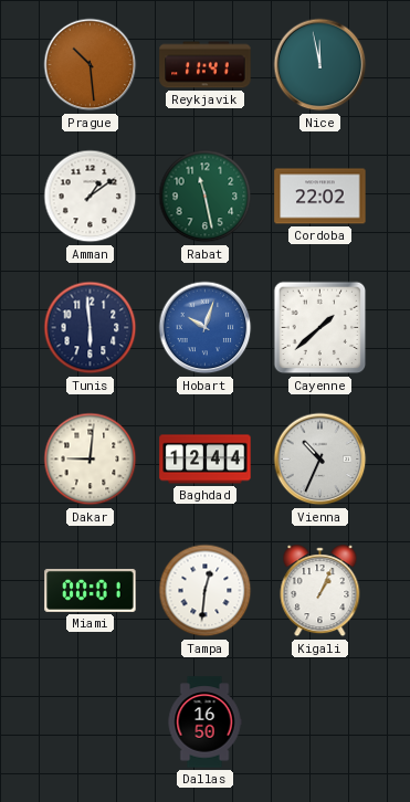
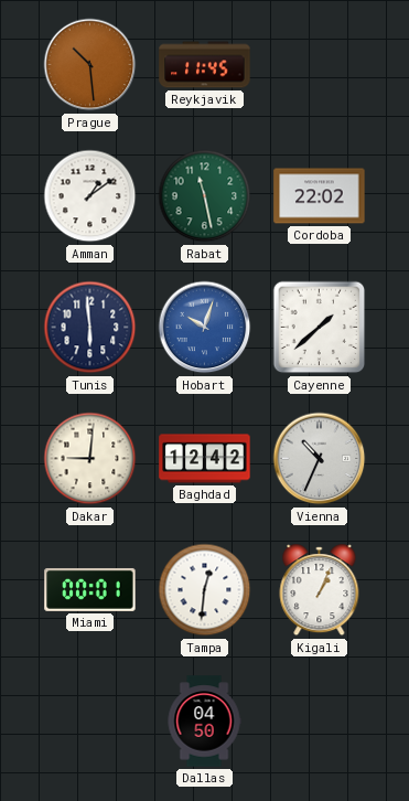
Reykjavik: 11:41 -> 11:45
Nice: 11:58 -> none
Baghdad: 12:44 -> 12:42
Dallas: 16:50 -> 04:50
